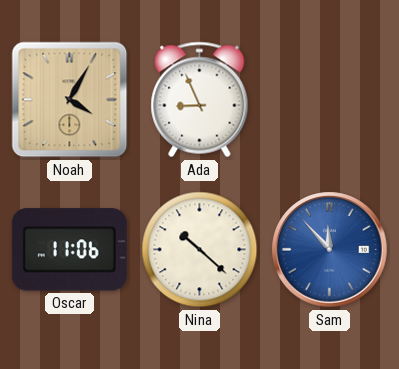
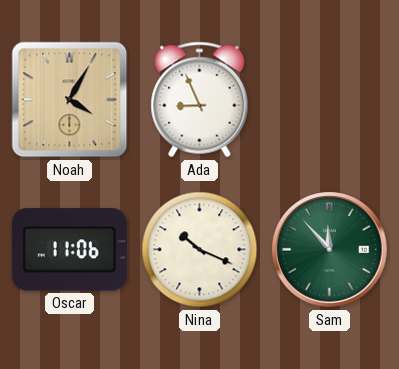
Nina: 10:22 -> 10:19
Sam dial: blue -> green
